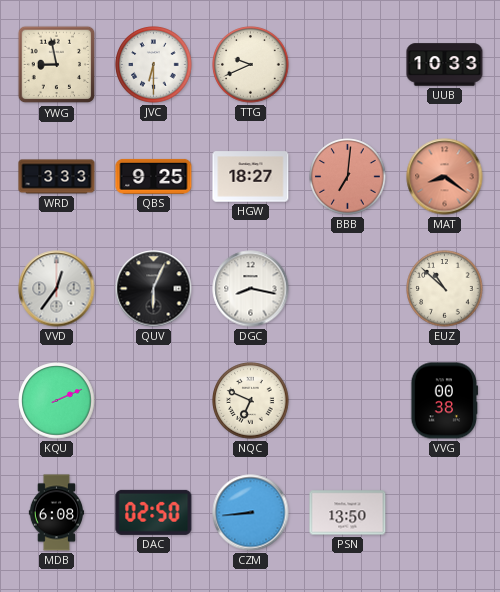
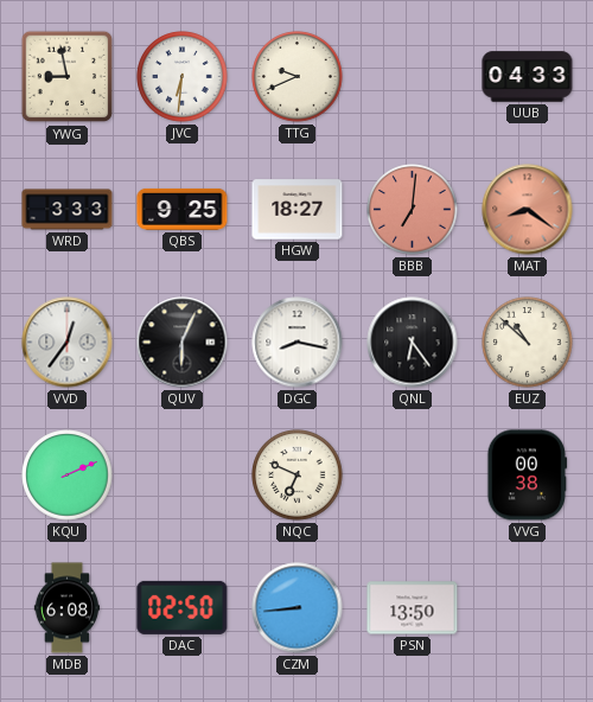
JVC: 6:30 -> 6:31
UUB: 10:33 -> 04:33
QNL: none -> 6:24
